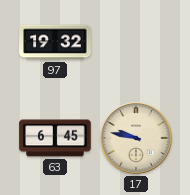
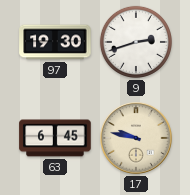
97: 19:32 -> 19:30
9: none -> 2:42
